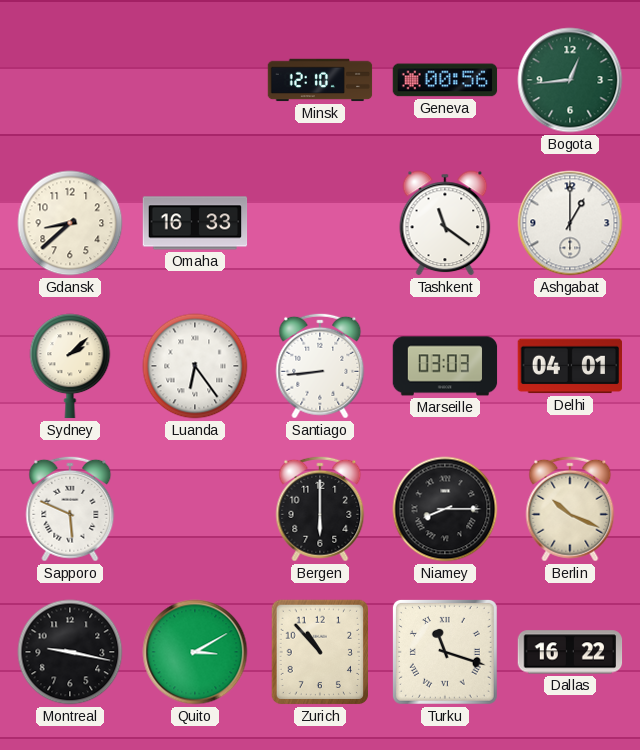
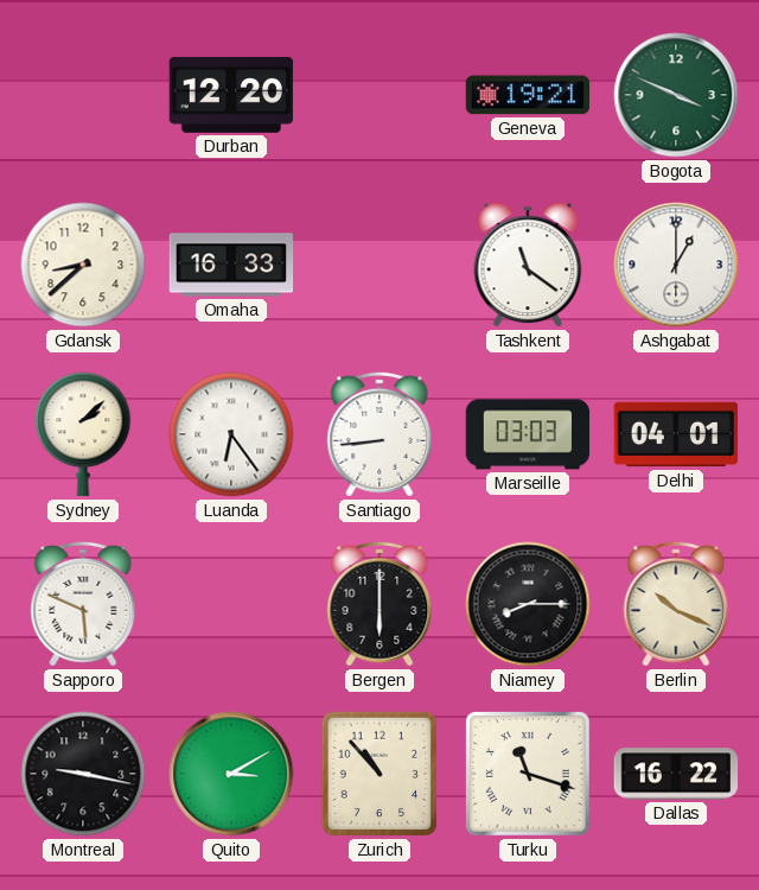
Durban: none -> 12:20
Minsk: 12:10 -> none
Geneva: 00:56 -> 19:21
Bogota: 12:44 -> 3:49
